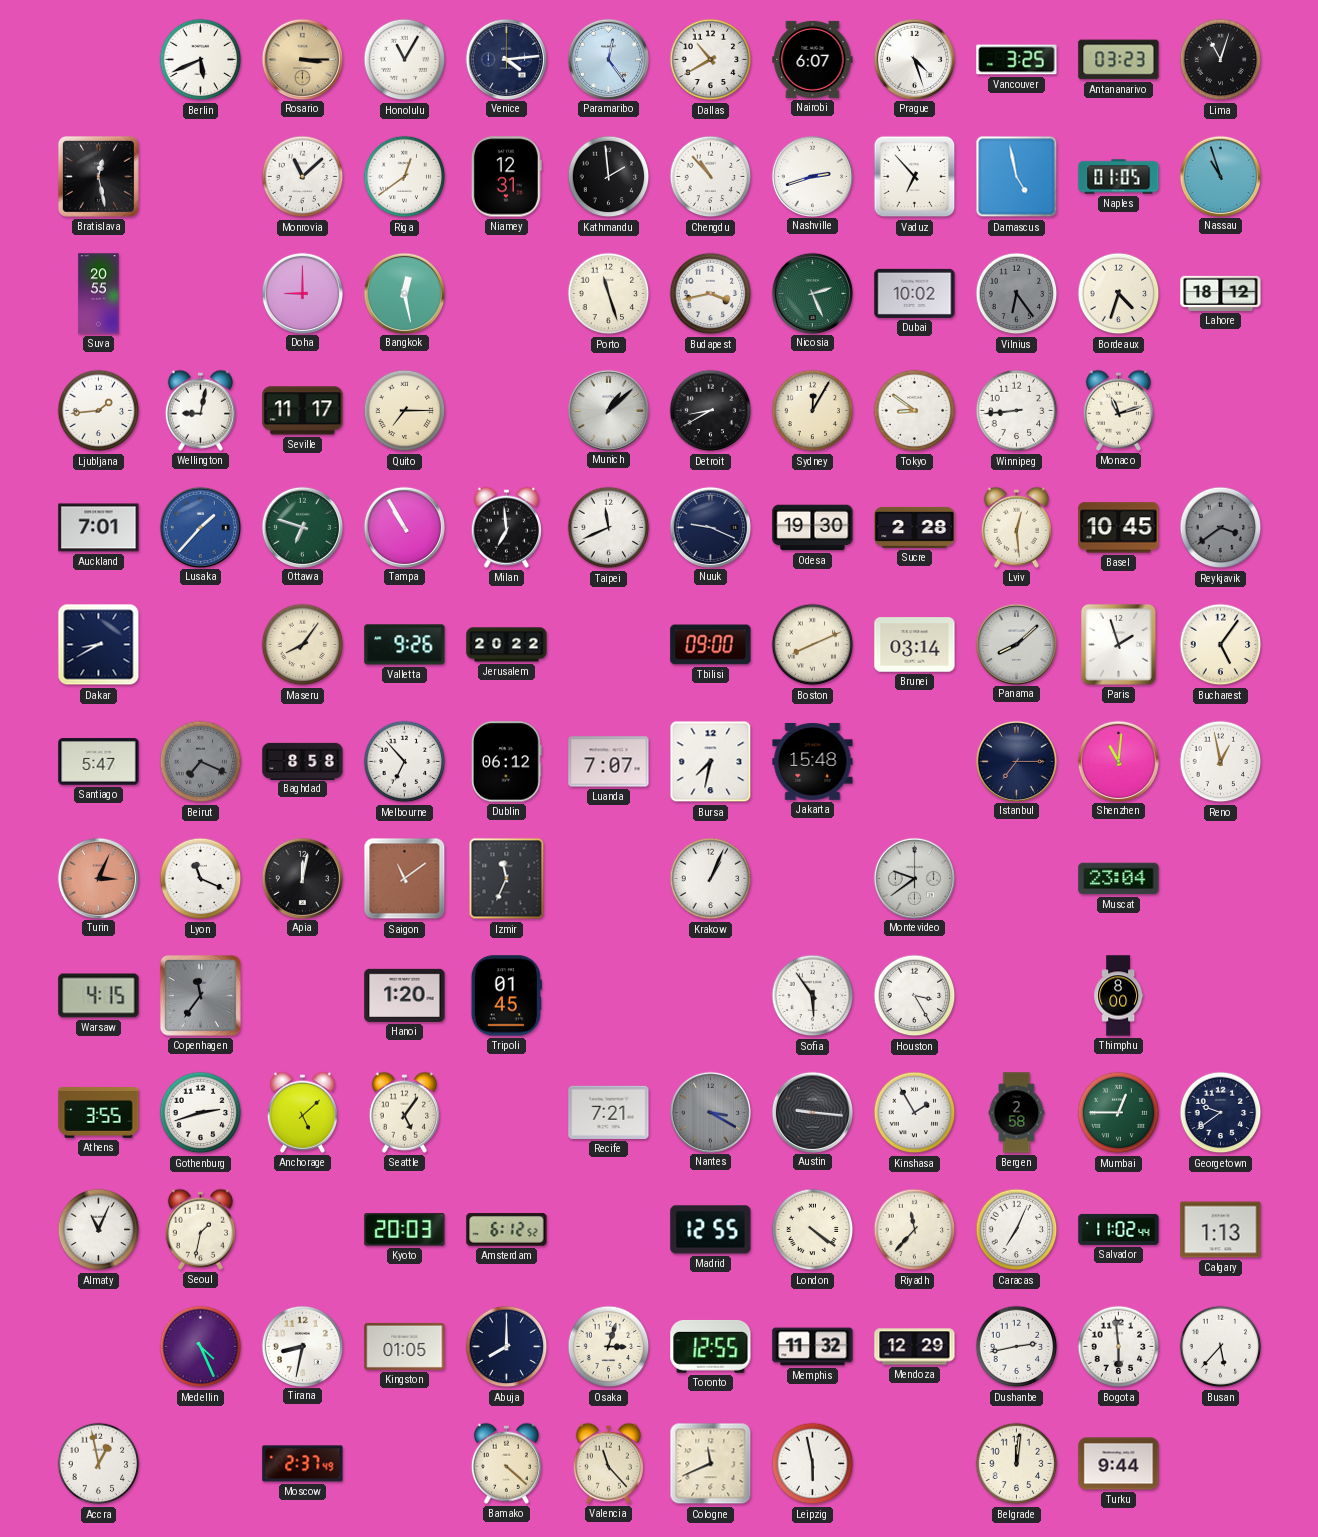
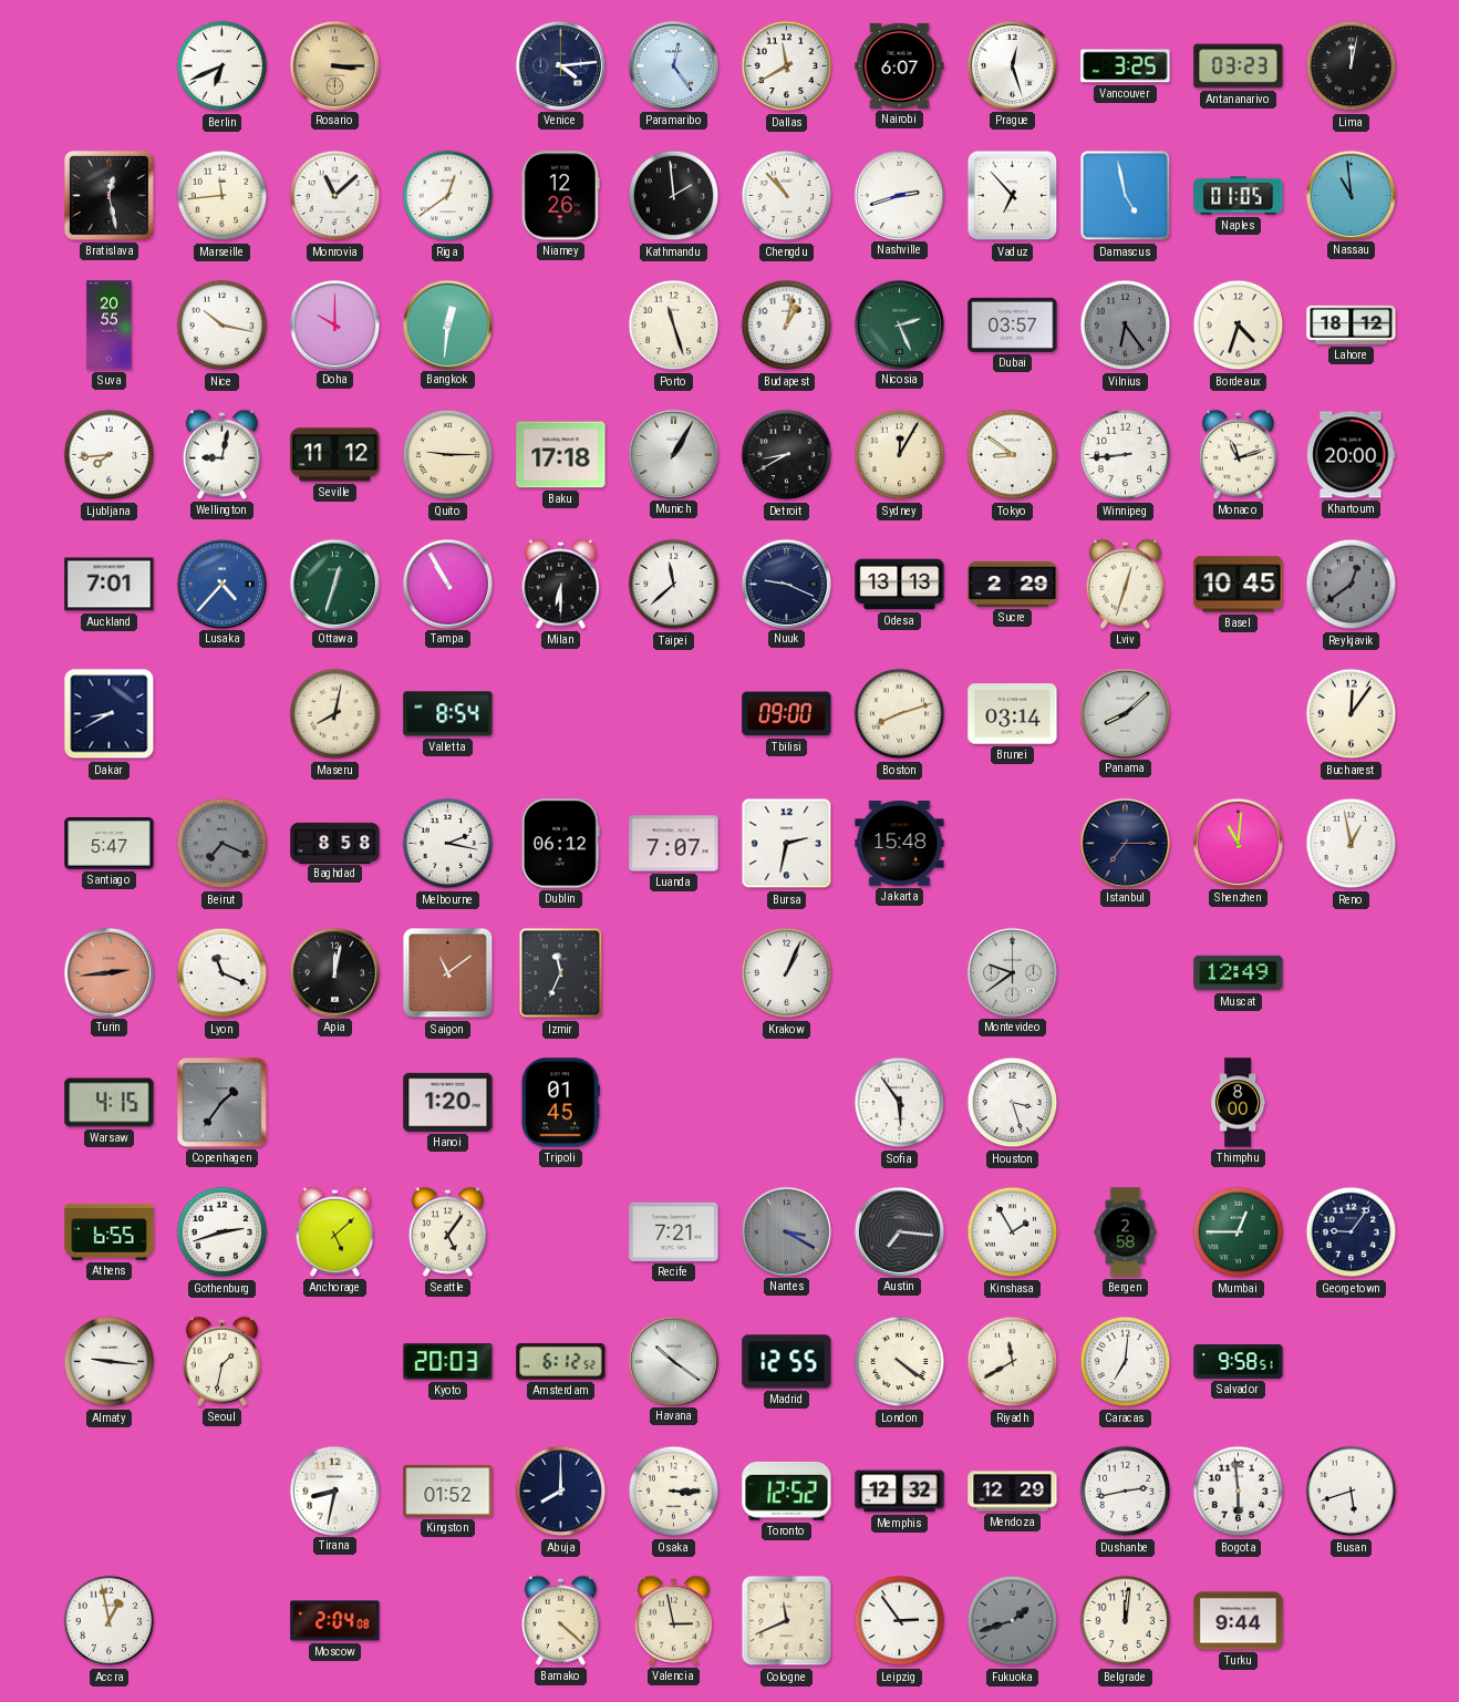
Berlin: 5:41 -> 6:41
Honolulu: 11:05 -> none
Dallas: 10:40 -> 11:40
Prague: 4:27 -> 12:27
Lima: 11:03 -> 12:02
Marseille: none -> 11:44
Niamey: 12:31 -> 12:26
Nassau: 10:57 -> 10:59
Nice: none -> 10:17
Doha: 9:00 -> 10:00
Bangkok: 12:28 -> 12:31
Budapest: 3:43 -> 1:02
Dubai: 10:02 -> 03:57
Ljubljana: 1:44 -> 7:44
Seville: 11:17 -> 11:12
Quito: 7:15 -> 9:15
Baku: none -> 17:18
Munich: 1:08 -> 1:05
Khartoum: none -> 20:00
Lusaka: 1:37 -> 4:37
Ottawa: 6:48 -> 12:33
Milan: 6:59 -> 6:30
Taipei: 11:41 -> 11:38
Odesa: 19:30 -> 13:13
Sucre: 2:28 -> 2:29
Lviv: 12:29 -> 12:33
Reykjavik: 3:39 -> 12:39
Maseru: 8:06 -> 8:02
Valletta: 9:26 -> 8:54
Jerusalem: 20:22 -> none
Boston: 8:11 -> 8:12
Paris: 1:57 -> none
Bucharest: 5:06 -> 12:06
Melbourne: 6:53 -> 2:17
Bursa: 7:32 -> 2:32
Turin: 3:04 -> 2:44
Muscat: 23:04 -> 12:49
Copenhagen: 11:36 -> 1:36
Houston: 3:25 -> 3:27
Athens: 3:55 -> 6:55
Austin: 9:16 -> 7:16
Georgetown: 9:39 -> 9:06
Almaty: 11:04 -> 9:16
Havana: none -> 10:21
Riyadh: 11:37 -> 11:40
Caracas: 7:04 -> 7:01
Salvador: 11:02 -> 9:58
Calgary: 1:13 -> none
Medellin: 4:26 -> none
Kingston: 01:05 -> 01:52
Osaka: 3:03 -> 3:15
Toronto: 12:55 -> 12:52
Memphis: 11:32 -> 12:32
Busan: 5:37 -> 5:42
Moscow: 2:37 -> 2:04
Valencia: 11:23 -> 2:58
Leipzig: 5:58 -> 2:54
Fukuoka: none -> 1:42
